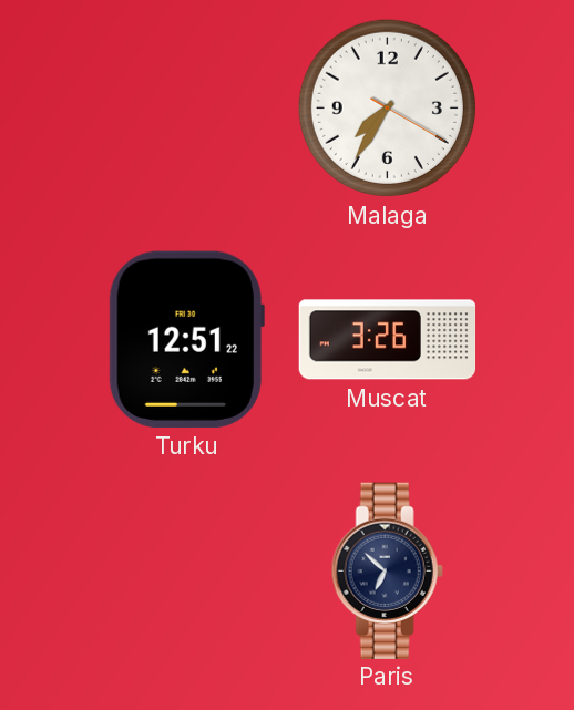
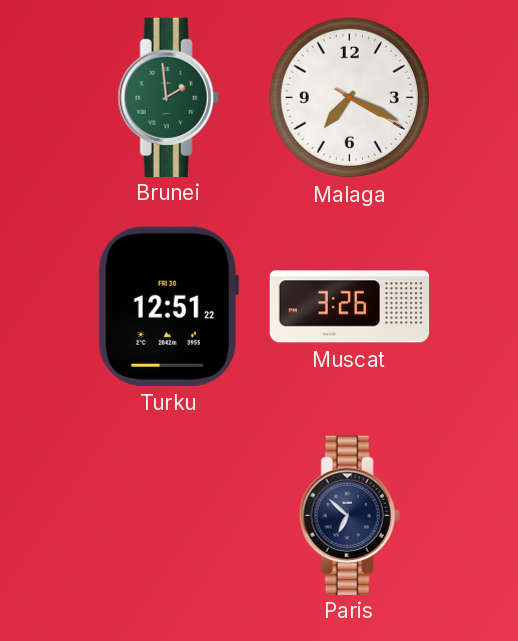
Brunei: none -> 1:59
Malaga: 7:35 -> 7:19
